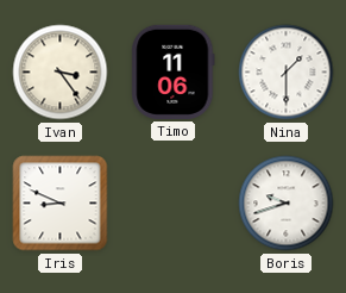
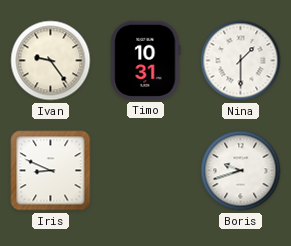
Ivan: 3:24 -> 9:24
Timo: 11:06 -> 10:31
